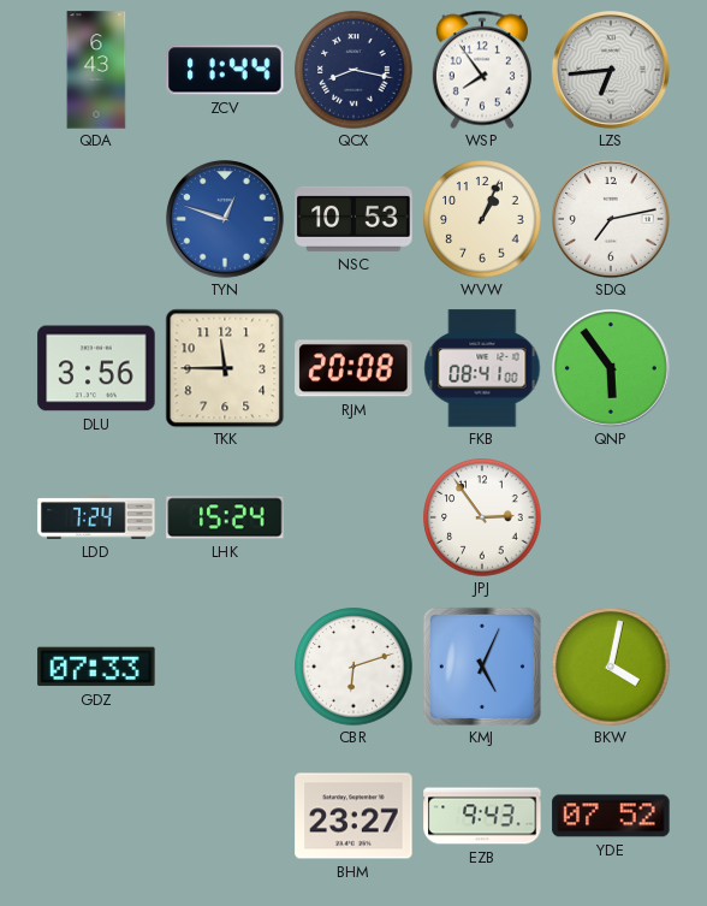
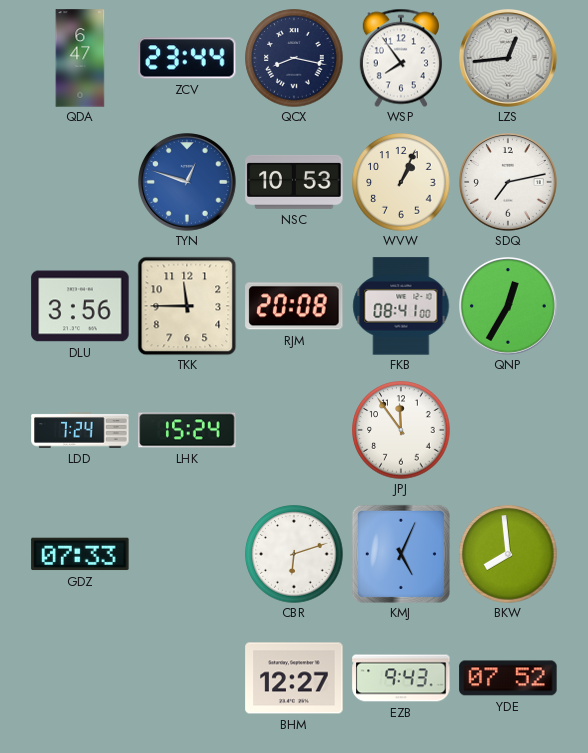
QDA: 6:43 -> 6:47
ZCV: 11:44 -> 23:44
LZS: 6:44 -> 12:44
QNP: 5:54 -> 12:35
JPJ: 2:54 -> 11:54
BKW: 4:02 -> 7:59
BHM: 23:27 -> 12:27
